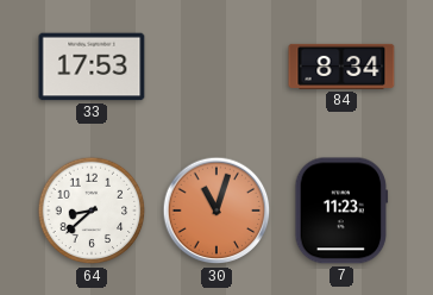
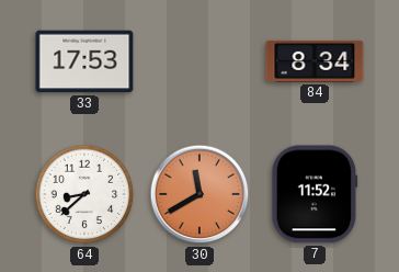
30: 11:03 -> 11:40
7: 11:23 -> 11:52
